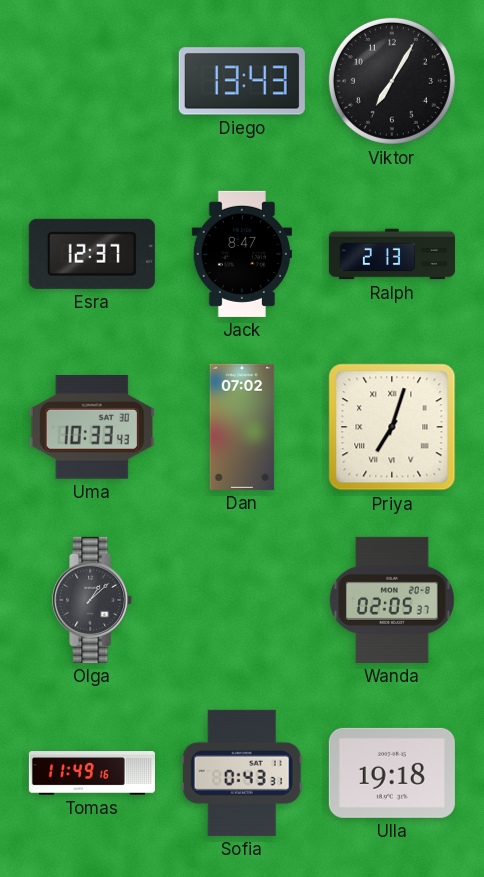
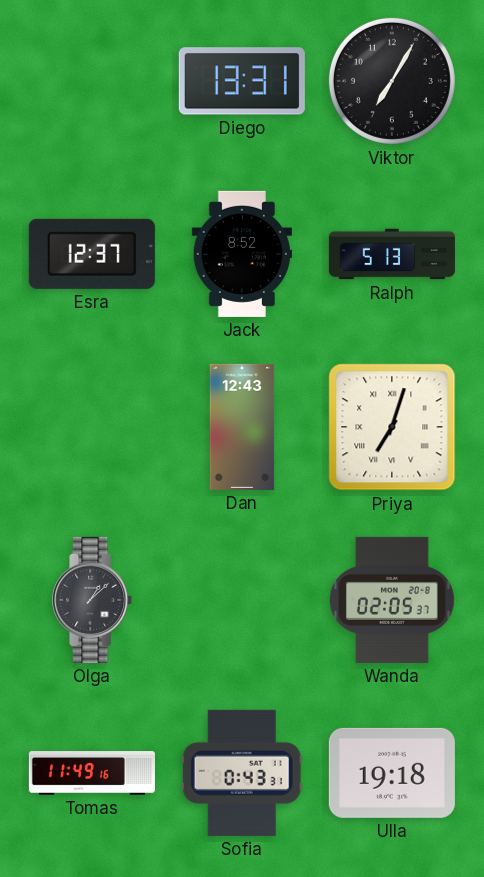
Diego: 13:43 -> 13:31
Jack: 8:47 -> 8:52
Ralph: 2:13 -> 5:13
Uma: 10:33 -> none
Dan: 07:02 -> 12:43
